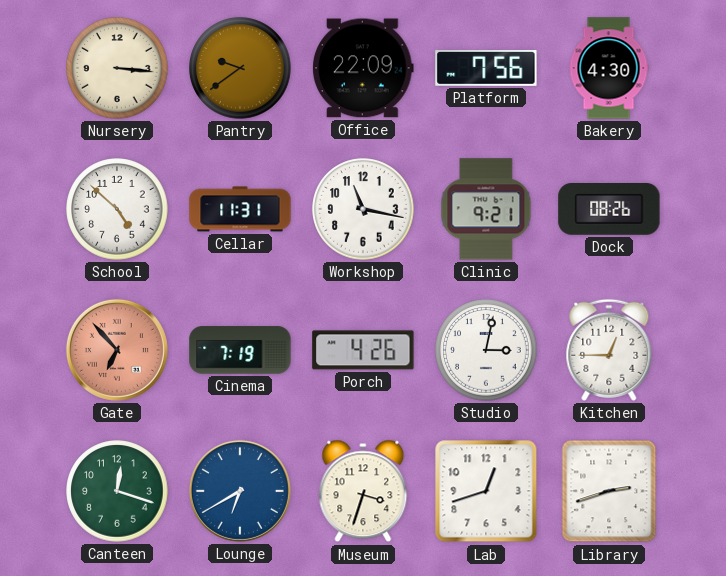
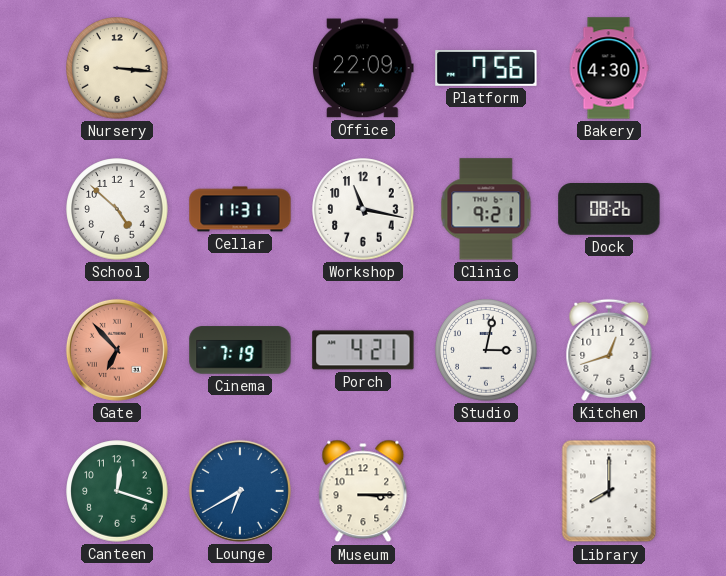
Pantry: 9:39 -> none
Porch: 4:26 -> 4:21
Kitchen: 12:45 -> 12:42
Museum: 3:33 -> 3:15
Lab: 12:42 -> none
Library: 2:42 -> 8:00
